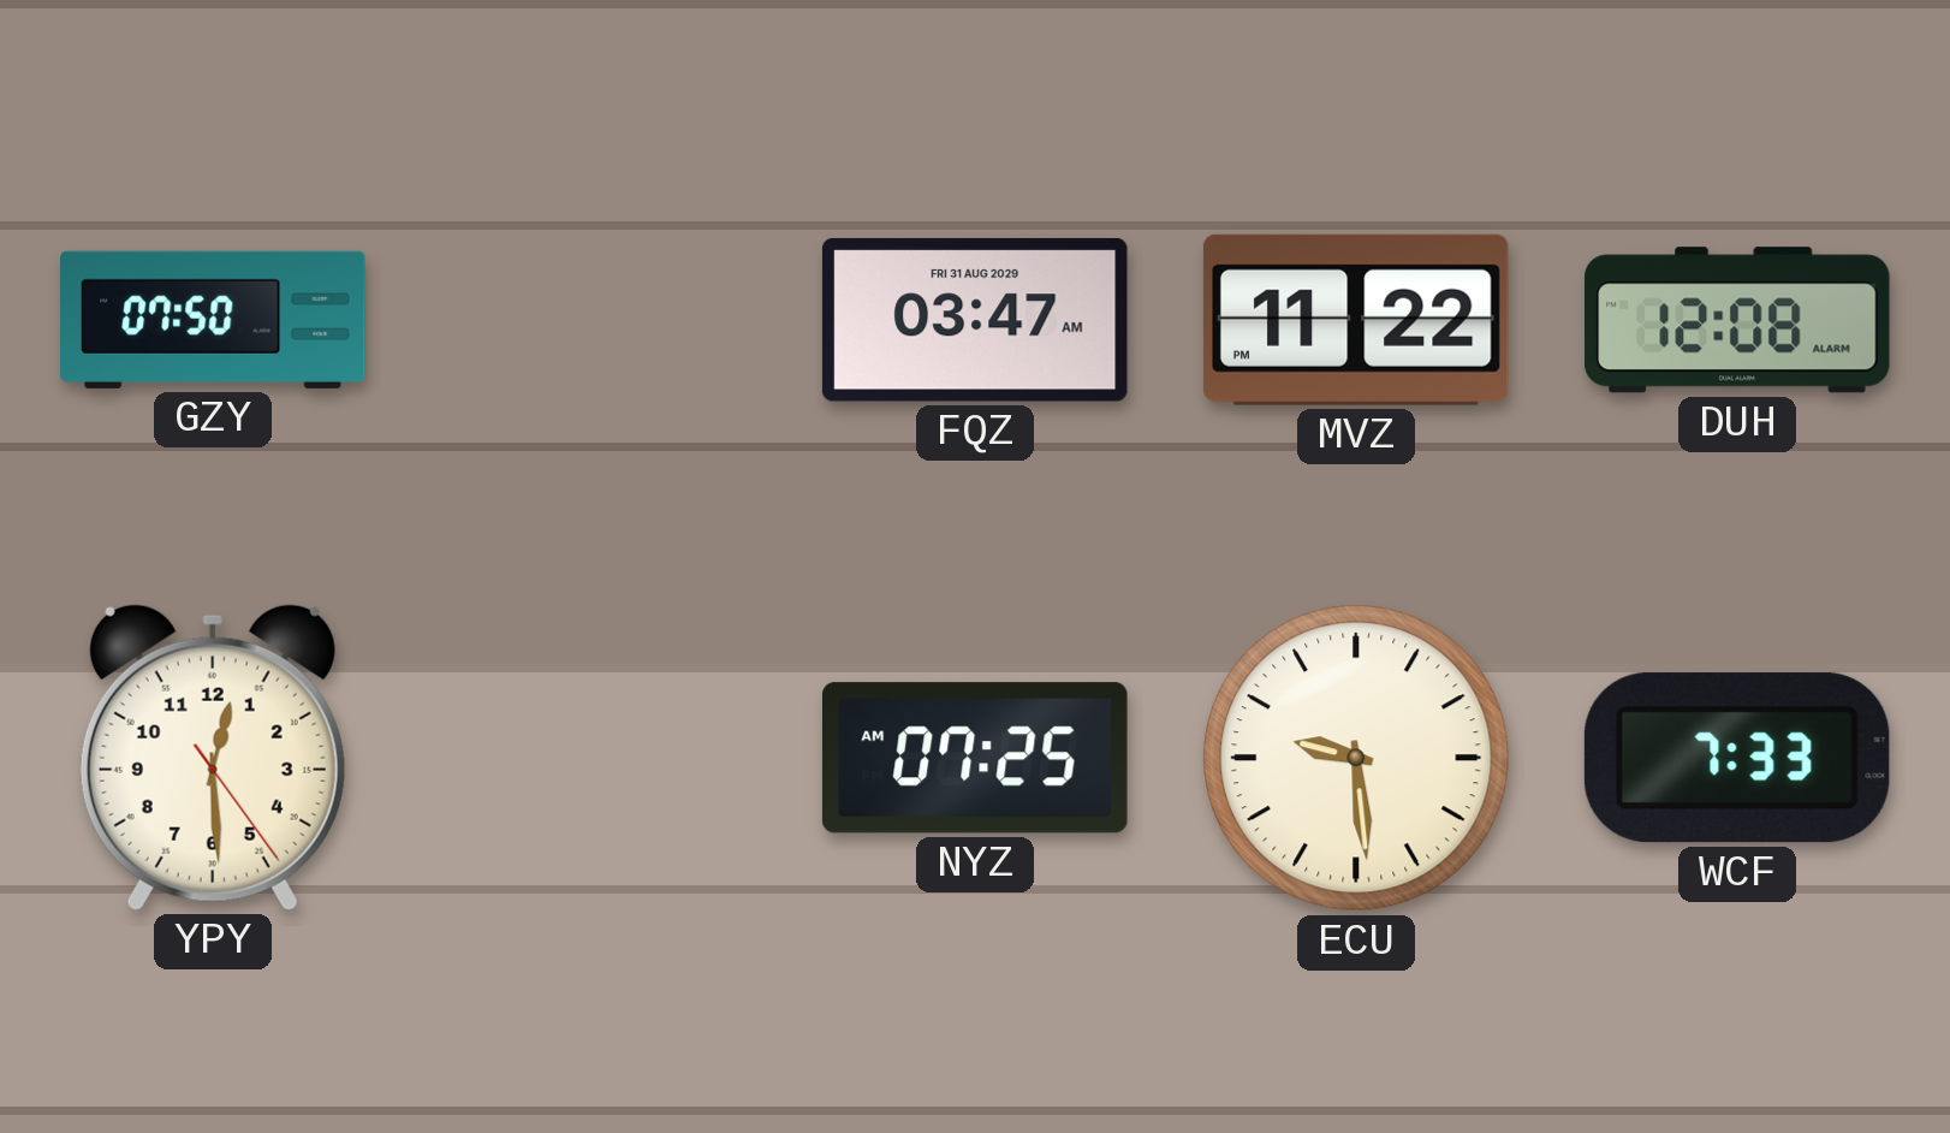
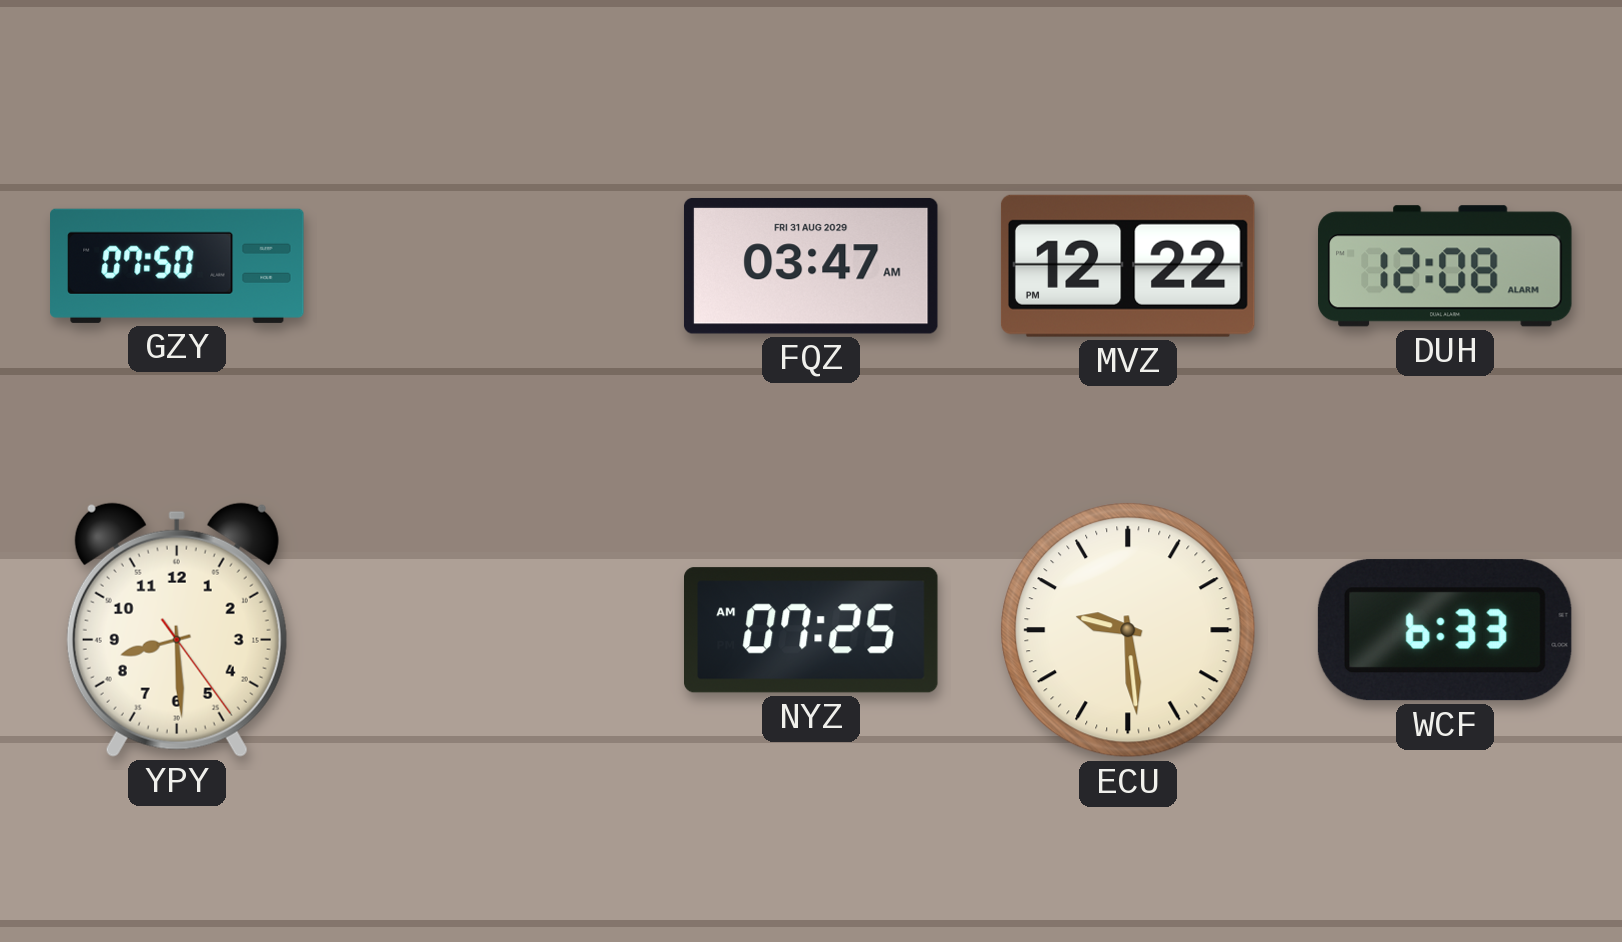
MVZ: 11:22 -> 12:22
YPY: 12:29 -> 8:29
WCF: 7:33 -> 6:33
